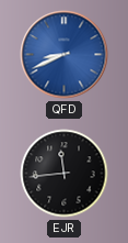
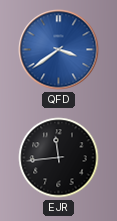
QFD: 8:41 -> 3:39
